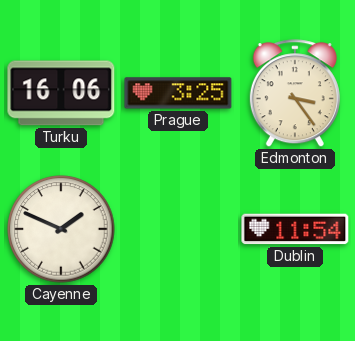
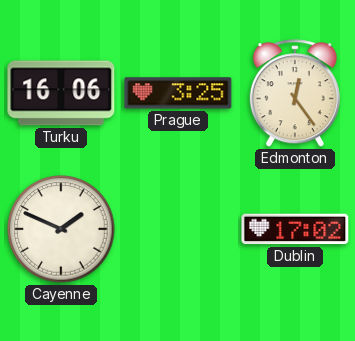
Edmonton: 3:24 -> 12:24
Dublin: 11:54 -> 17:02
